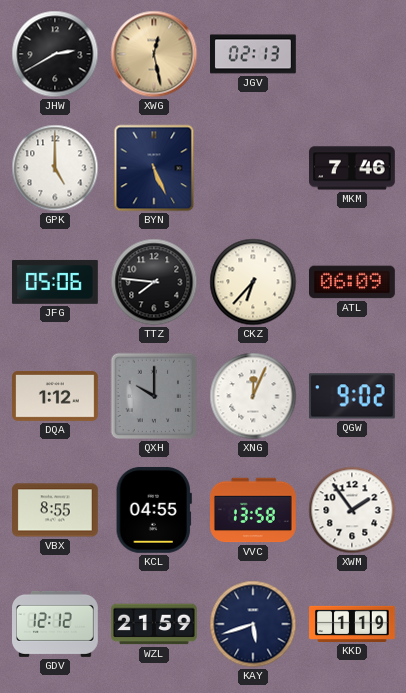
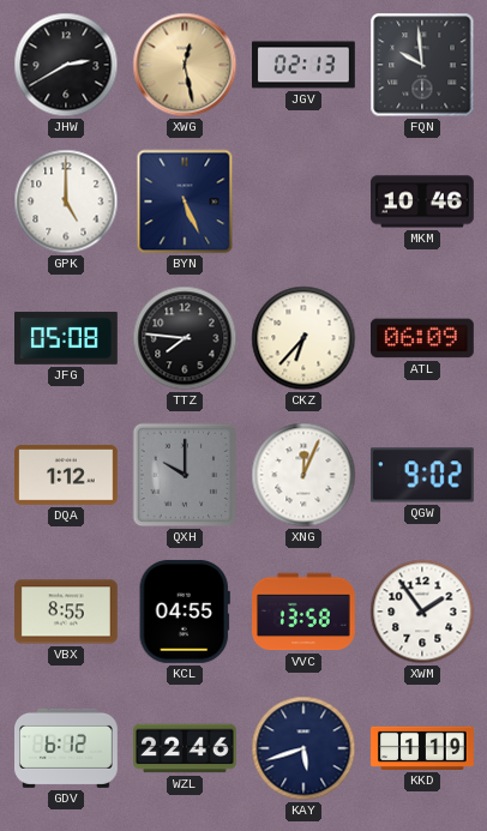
FQN: none -> 9:59
MKM: 7:46 -> 10:46
JFG: 05:06 -> 05:08
GDV: 12:12 -> 6:12
WZL: 21:59 -> 22:46
